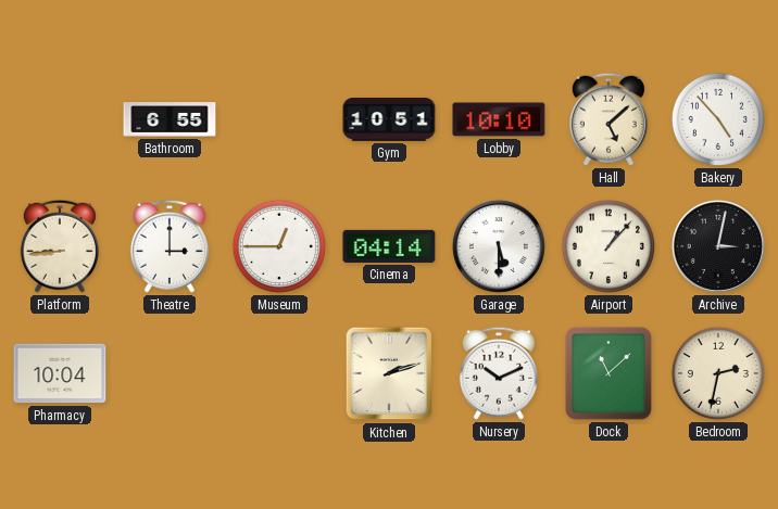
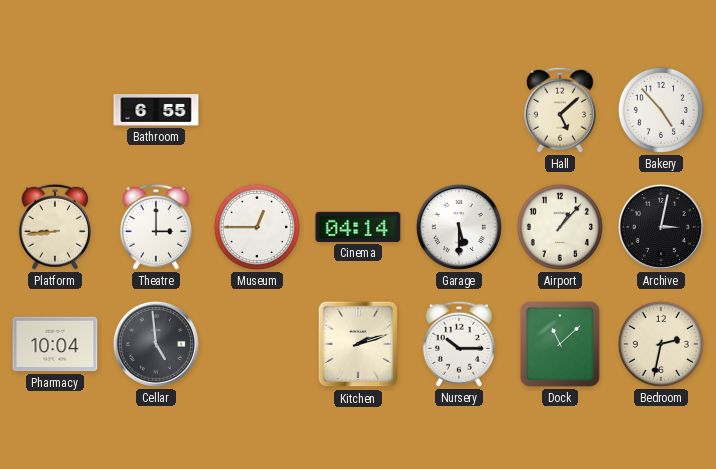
Gym: 10:51 -> none
Lobby: 10:10 -> none
Cellar: none -> 4:59
Nursery: 10:11 -> 10:15
